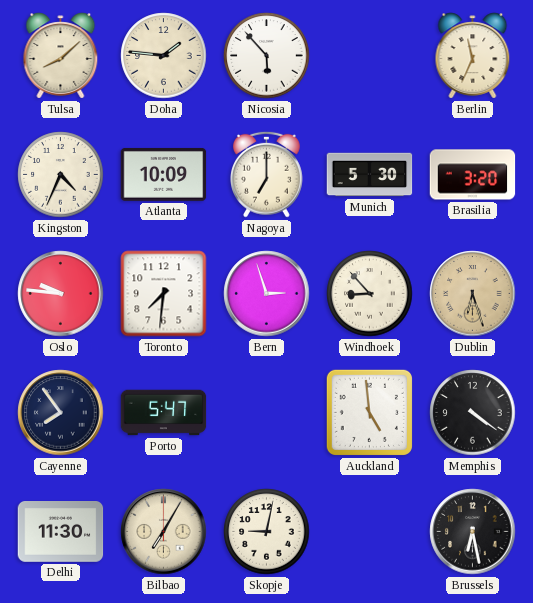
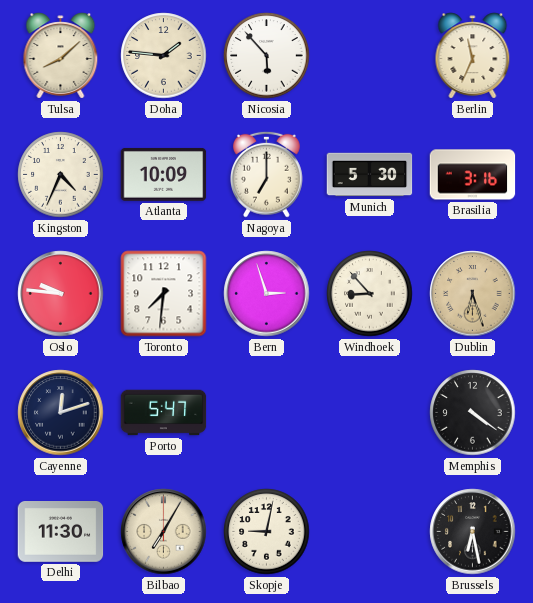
Brasilia: 3:20 -> 3:16
Cayenne: 7:54 -> 12:12
Auckland: 4:59 -> none
